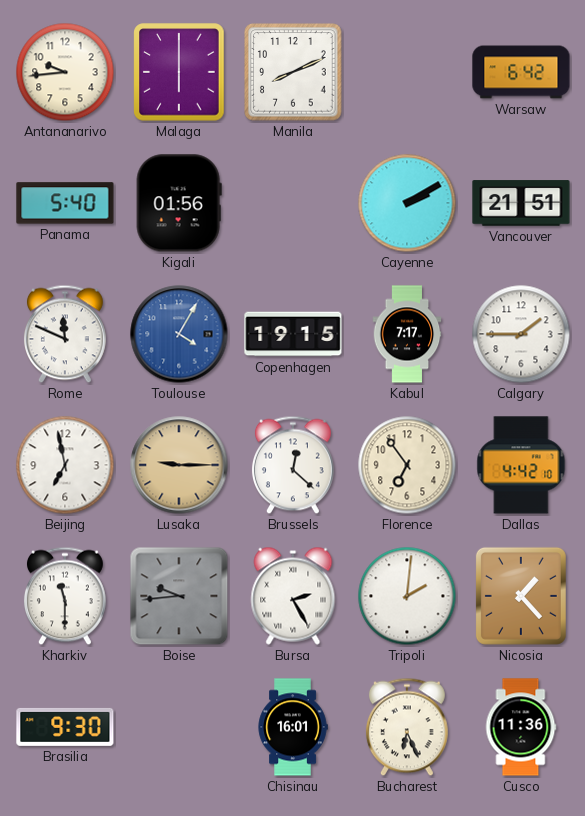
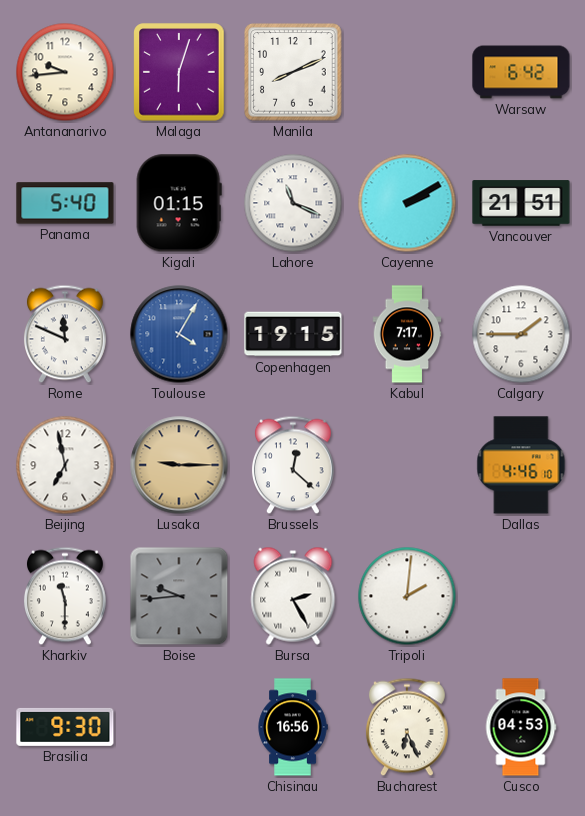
Malaga: 6:00 -> 6:03
Kigali: 01:56 -> 01:15
Lahore: none -> 11:19
Florence: 6:54 -> none
Dallas: 4:42 -> 4:46
Nicosia: 1:23 -> none
Chisinau: 16:01 -> 16:56
Cusco: 11:36 -> 04:53
